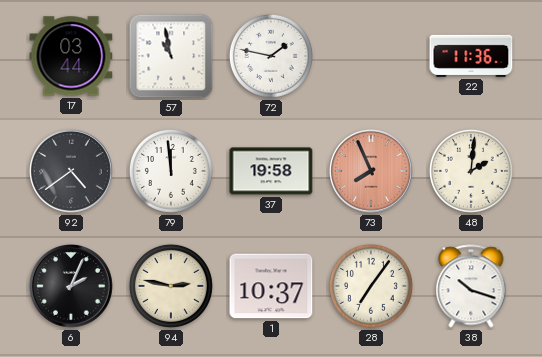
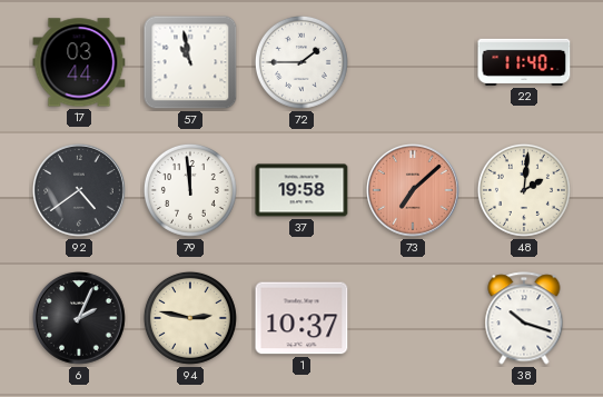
72: 1:47 -> 1:45
22: 11:36 -> 11:40
73: 7:56 -> 7:08
28: 7:06 -> none
